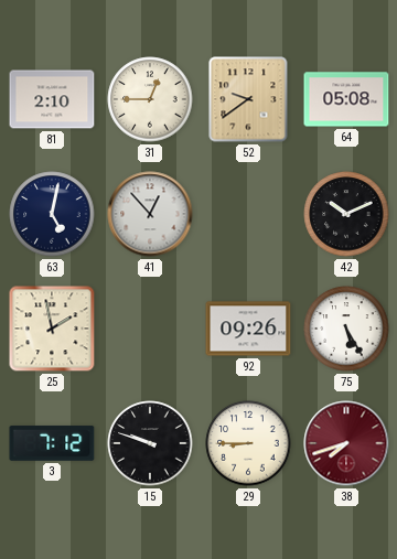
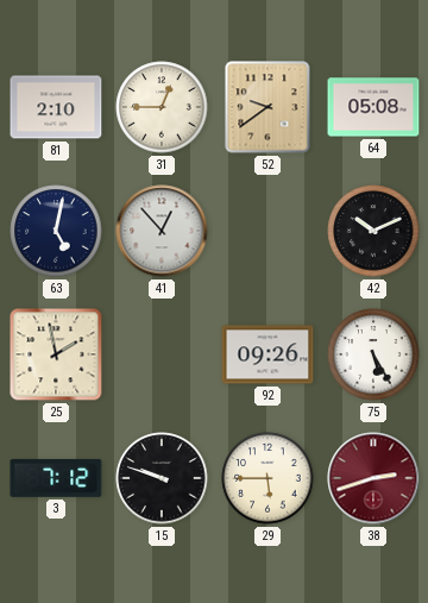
29: 8:45 -> 5:45
38: 7:42 -> 2:42
